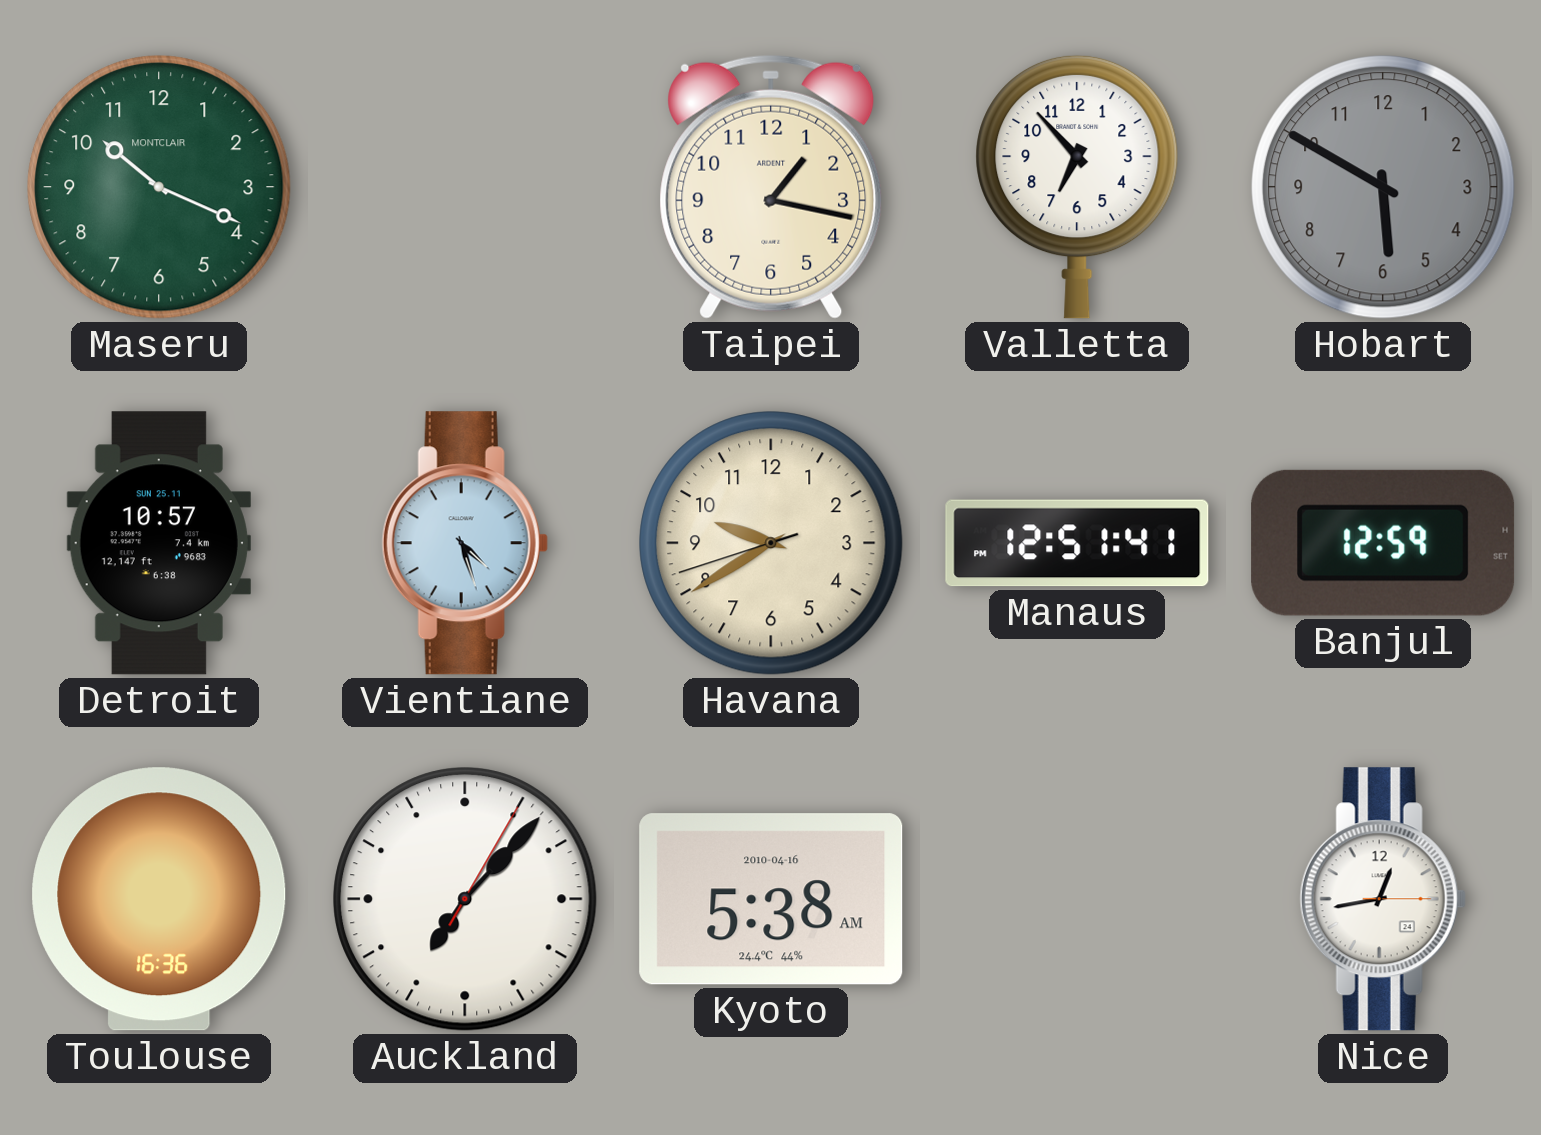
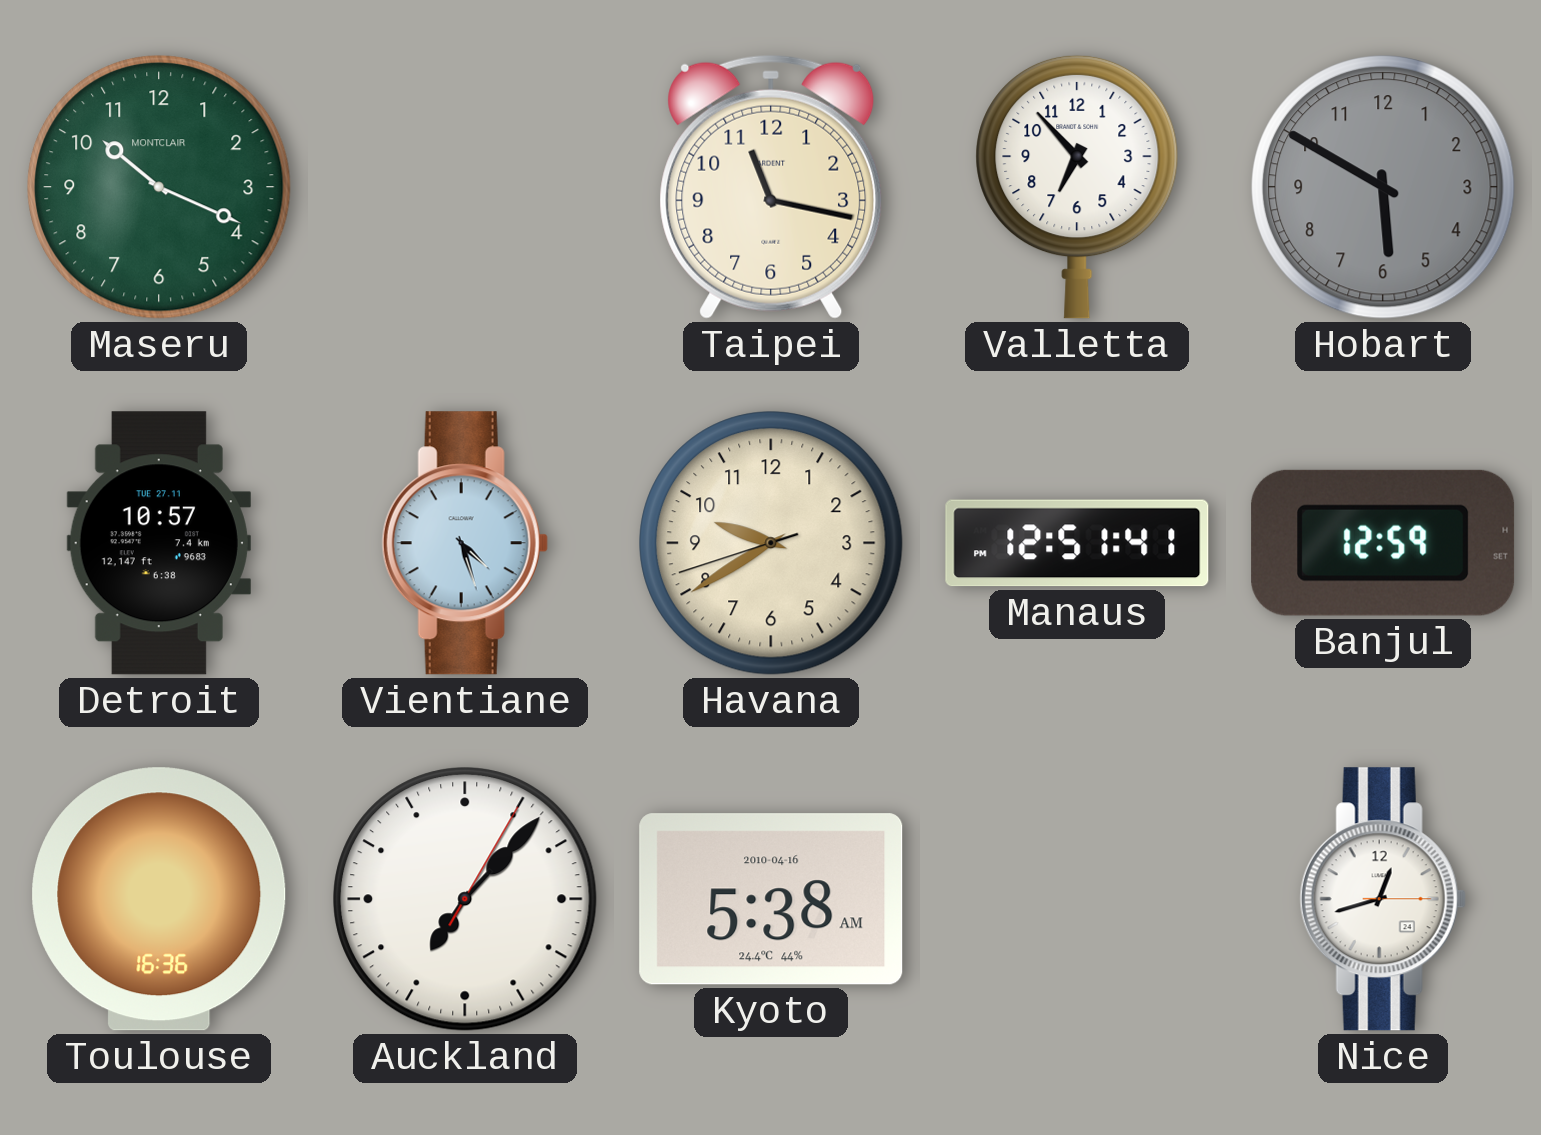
Taipei: 1:17 -> 11:17
Detroit date: SUN 25.11 -> TUE 27.11
Nice: 12:43 -> 12:42
